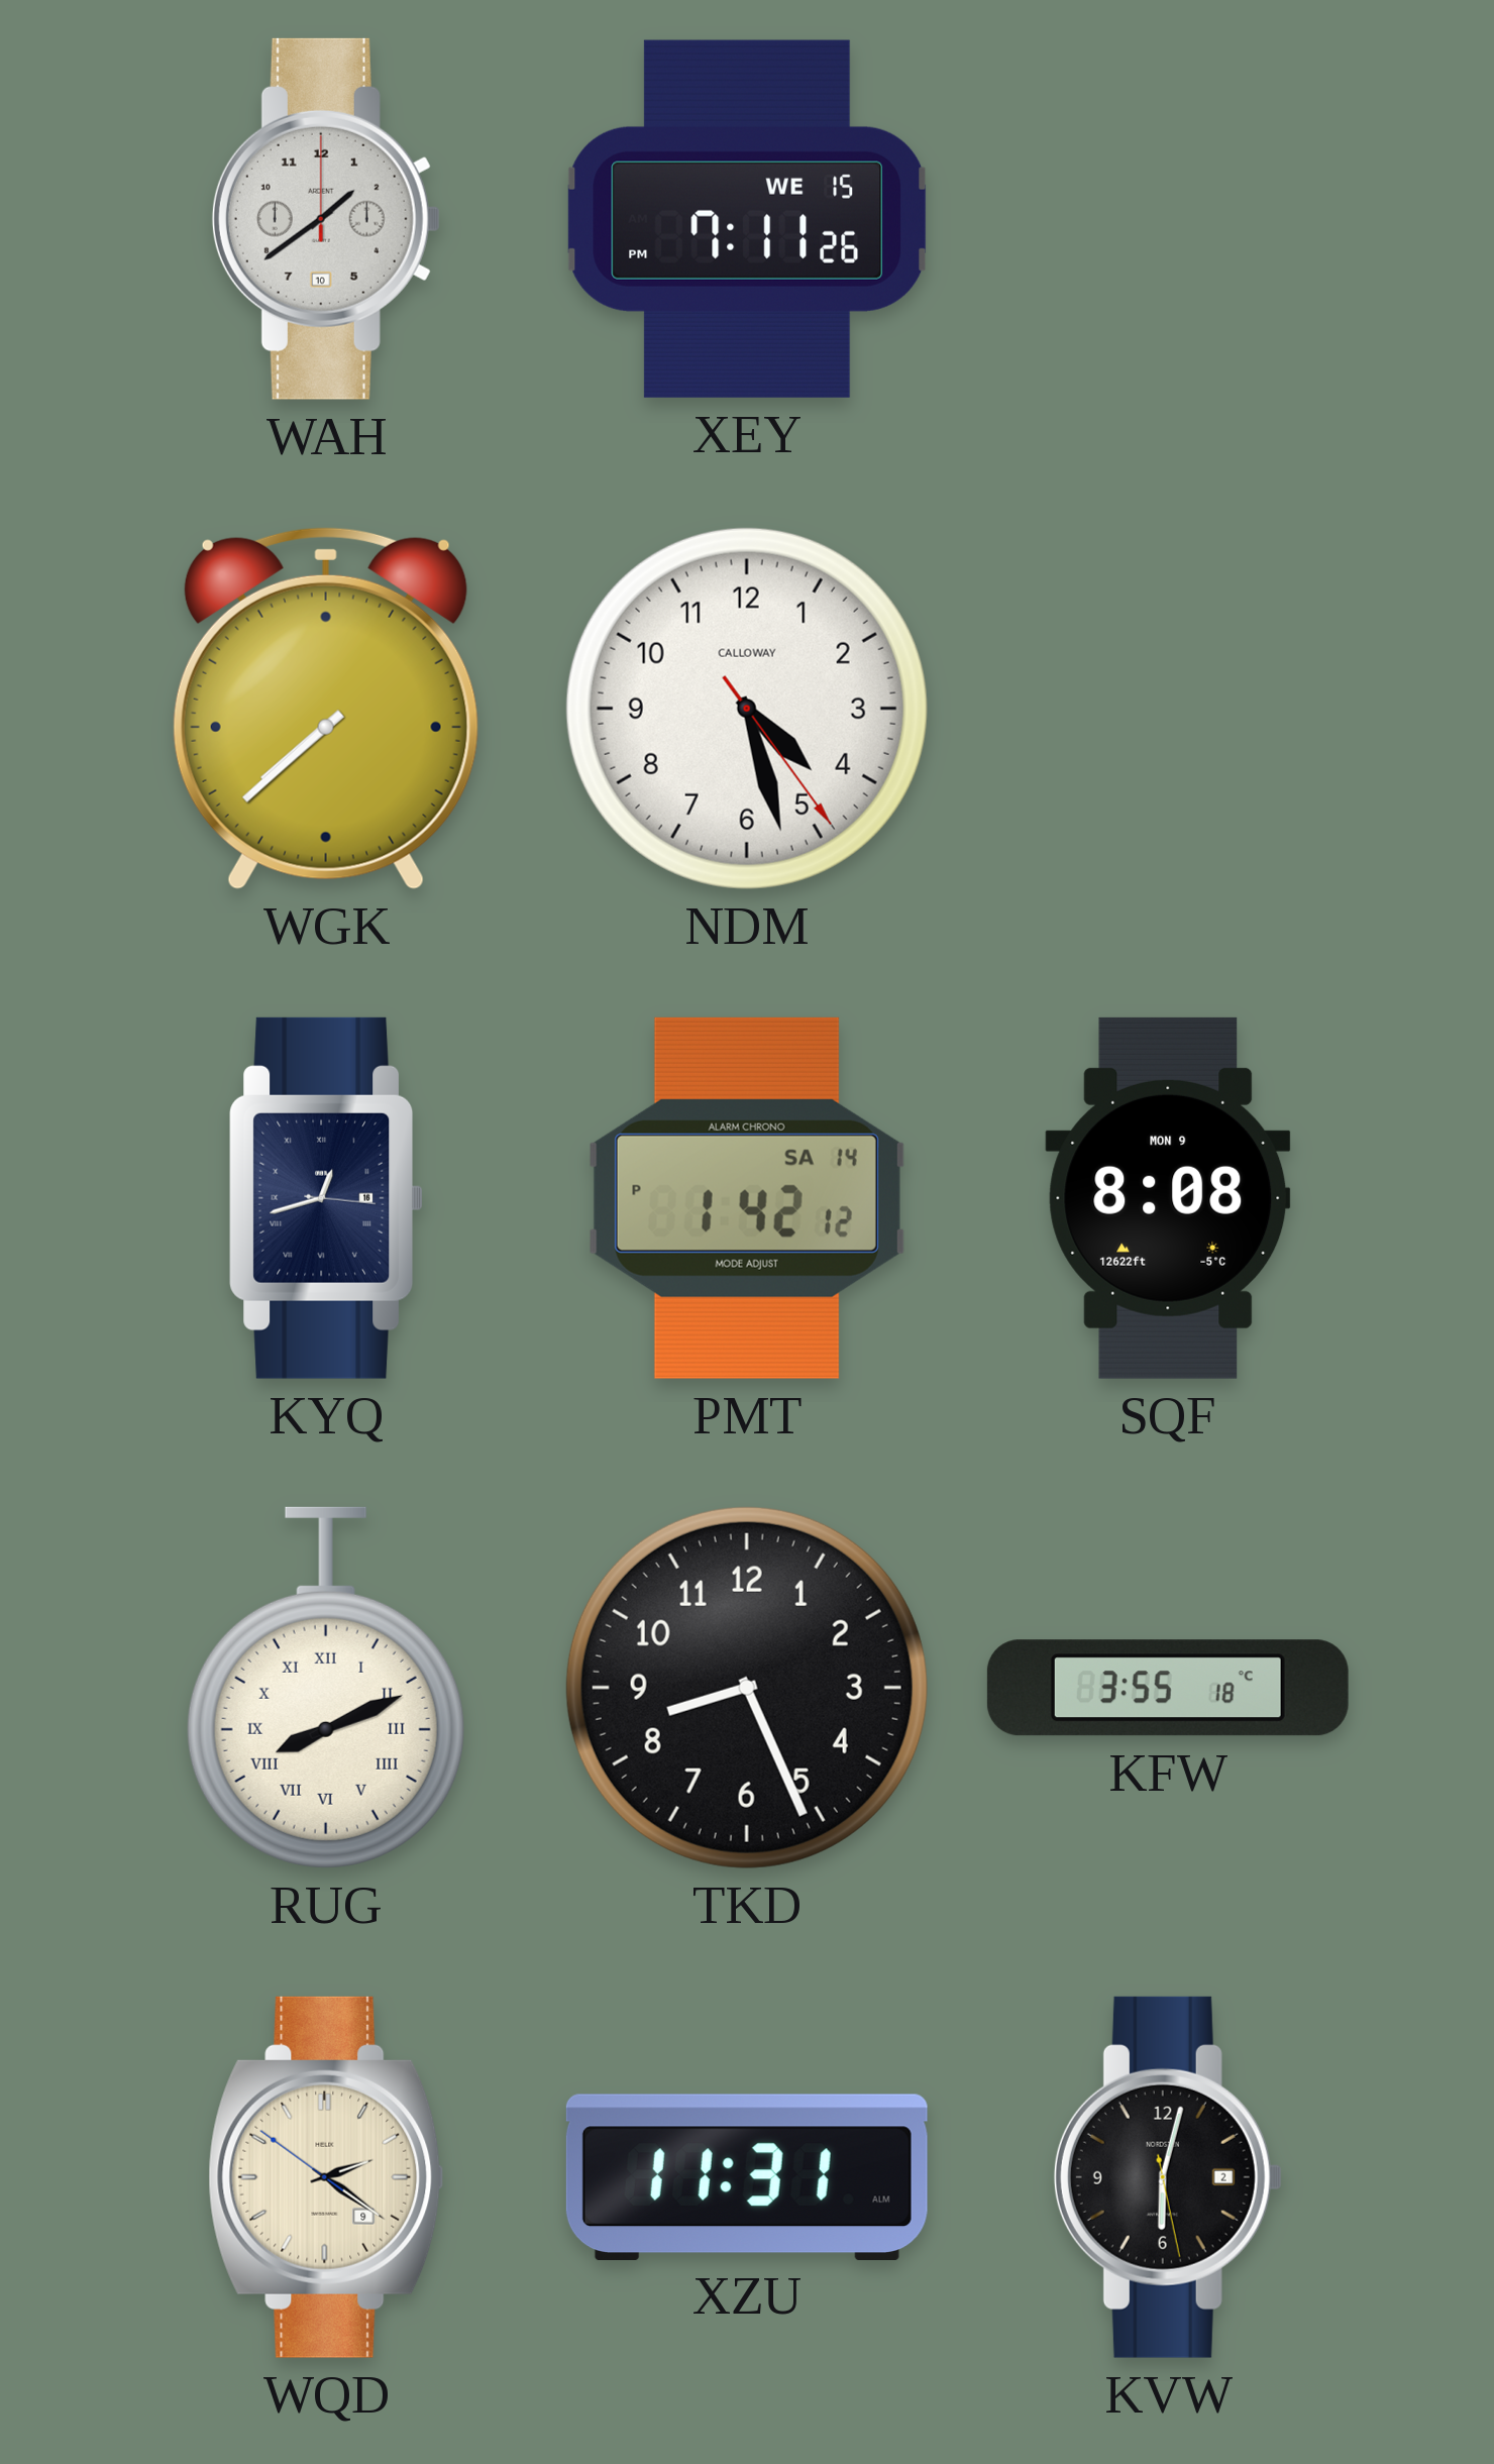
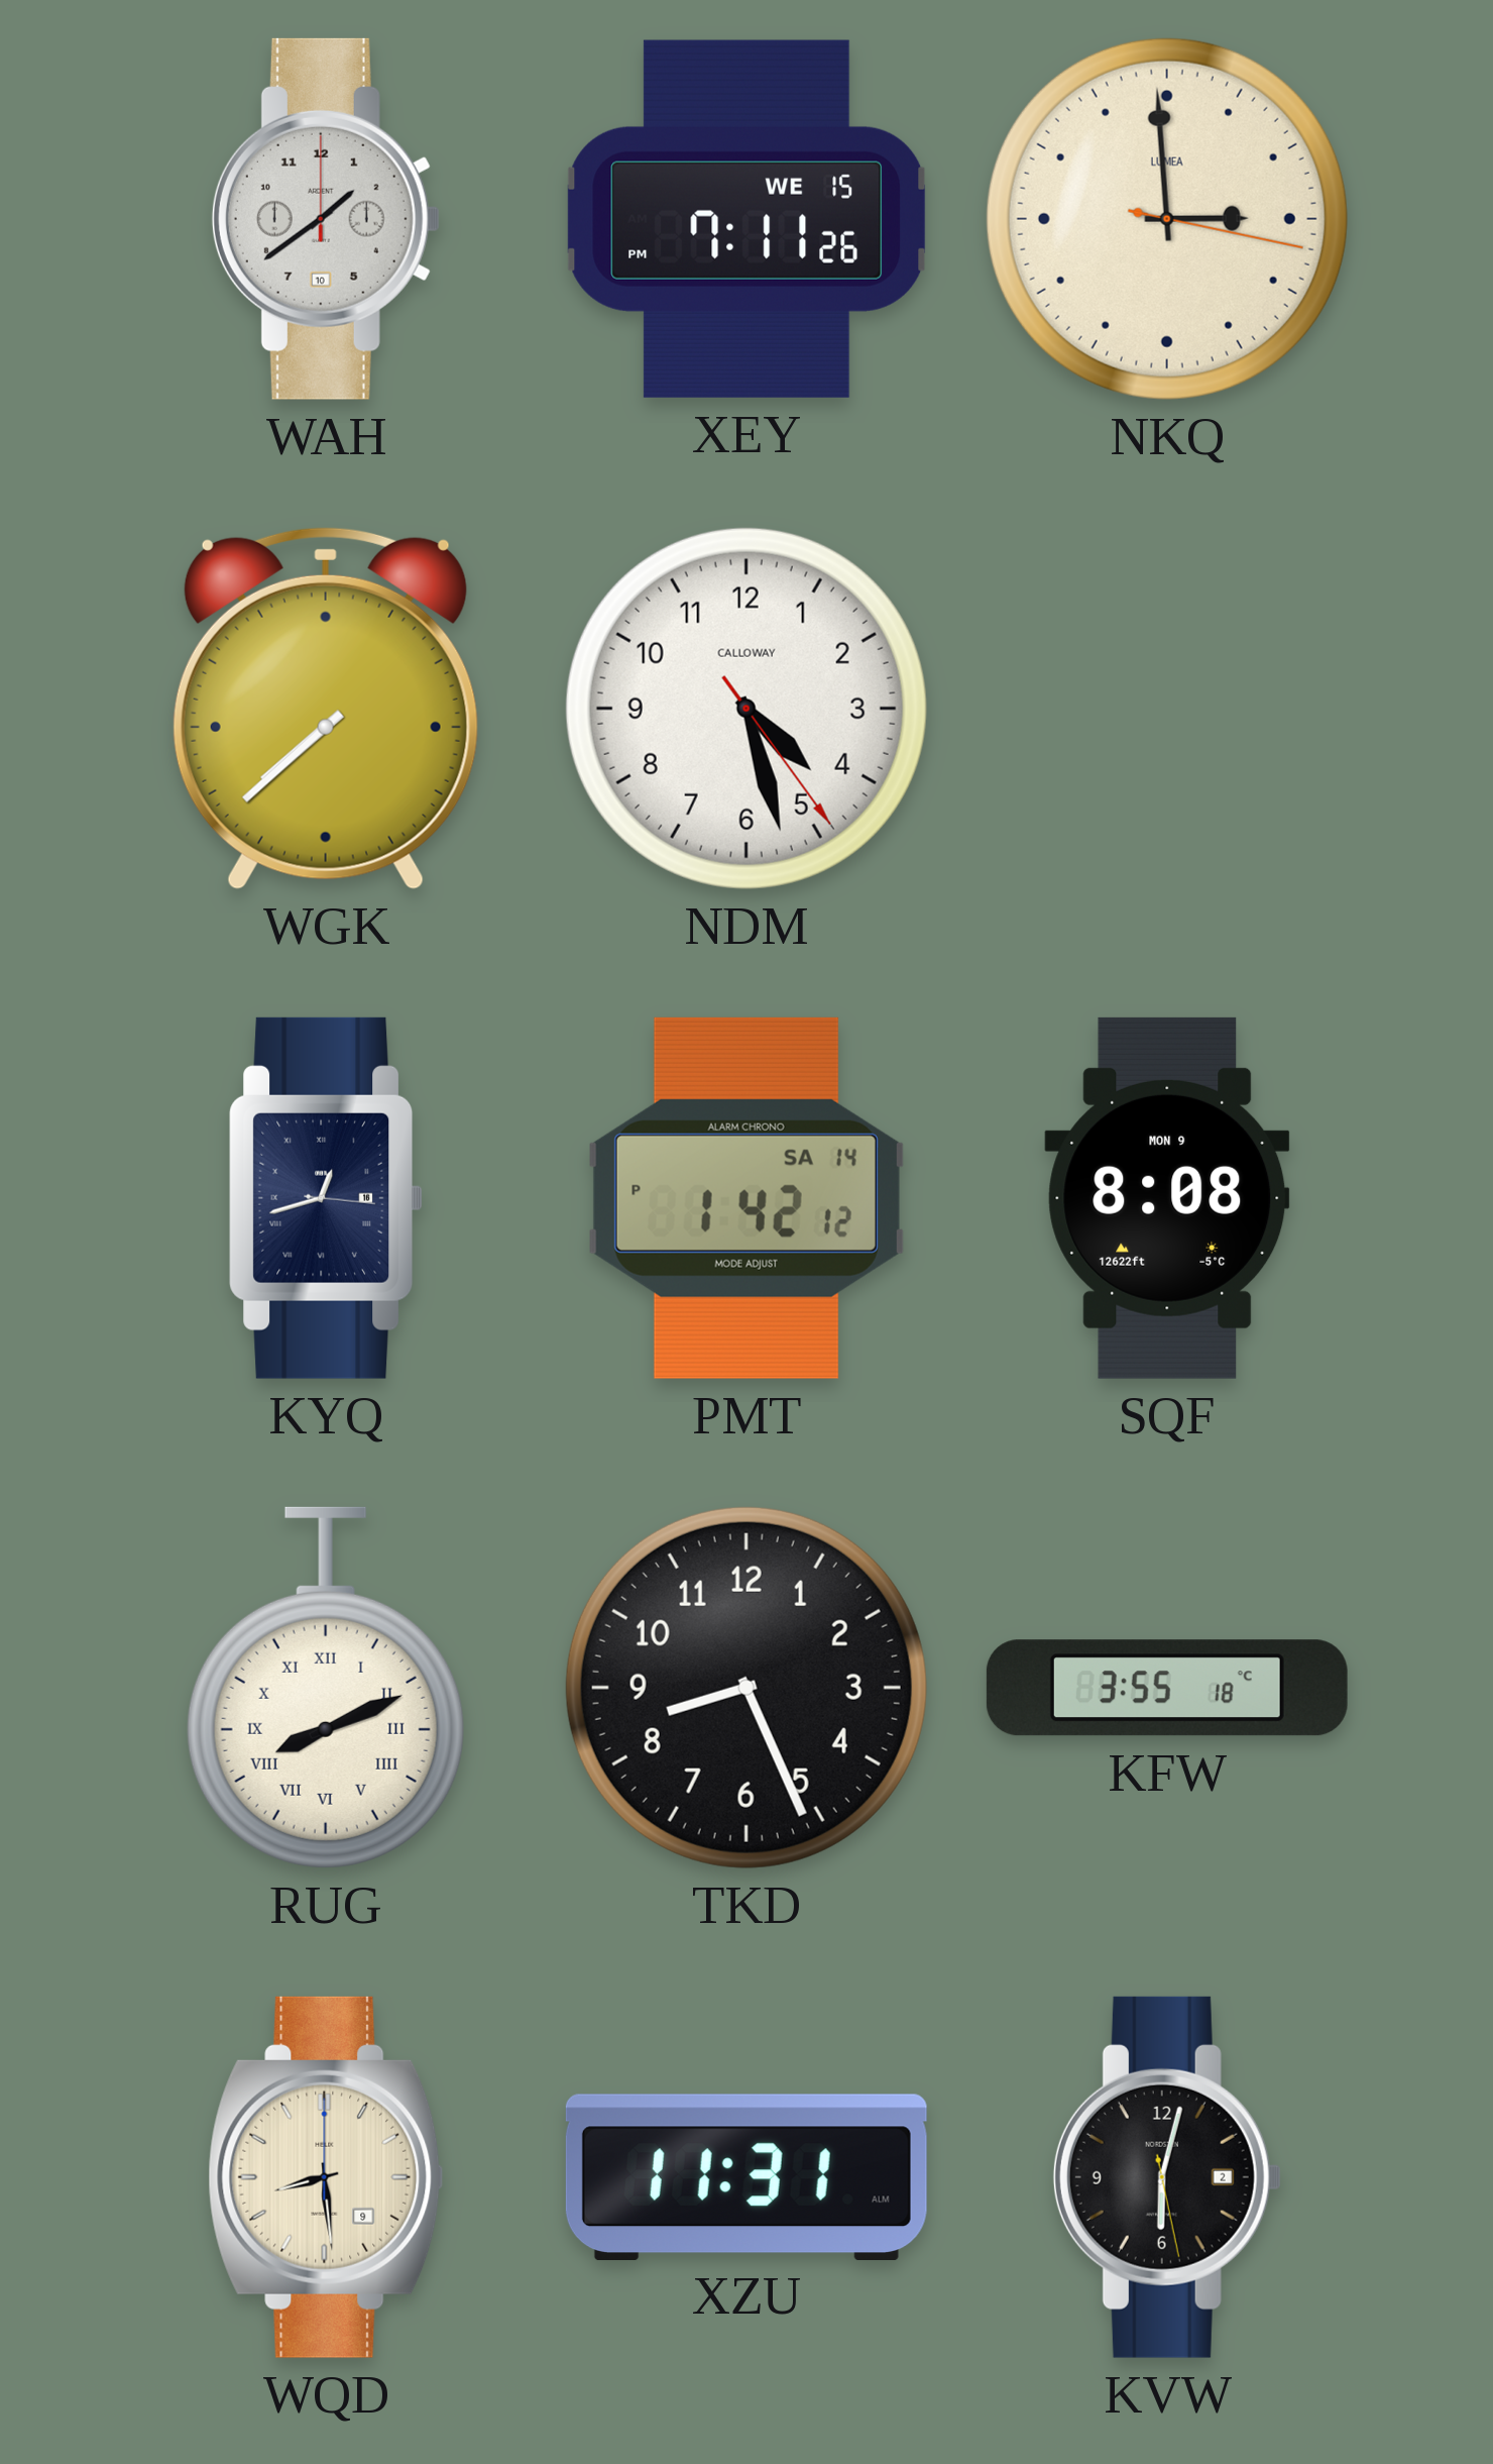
NKQ: none -> 2:59
WQD: 2:20 -> 8:29
